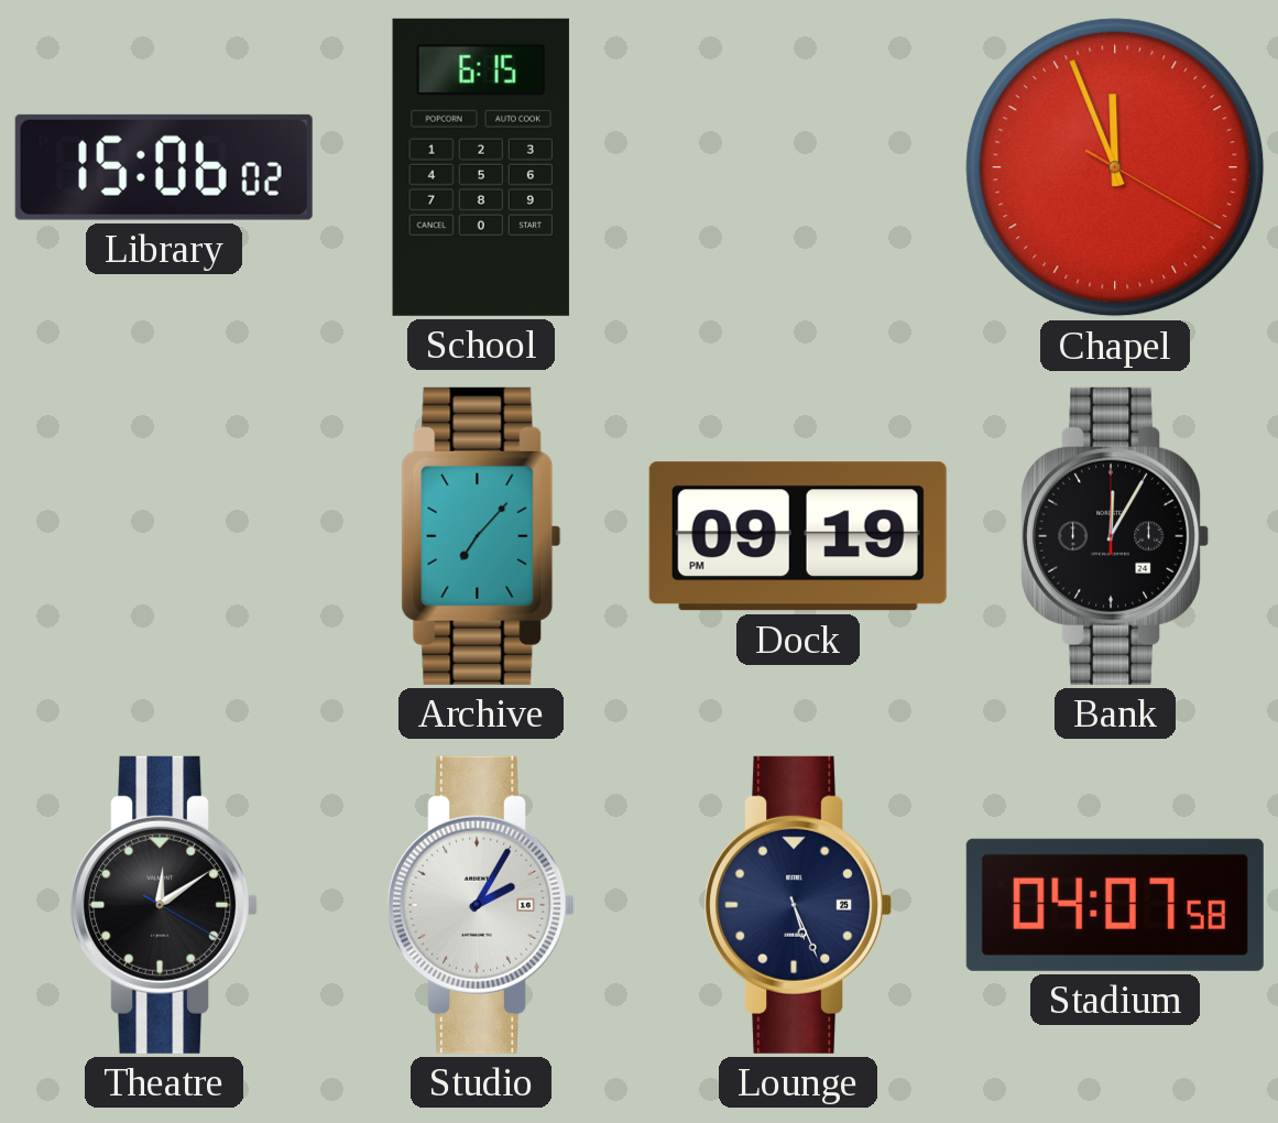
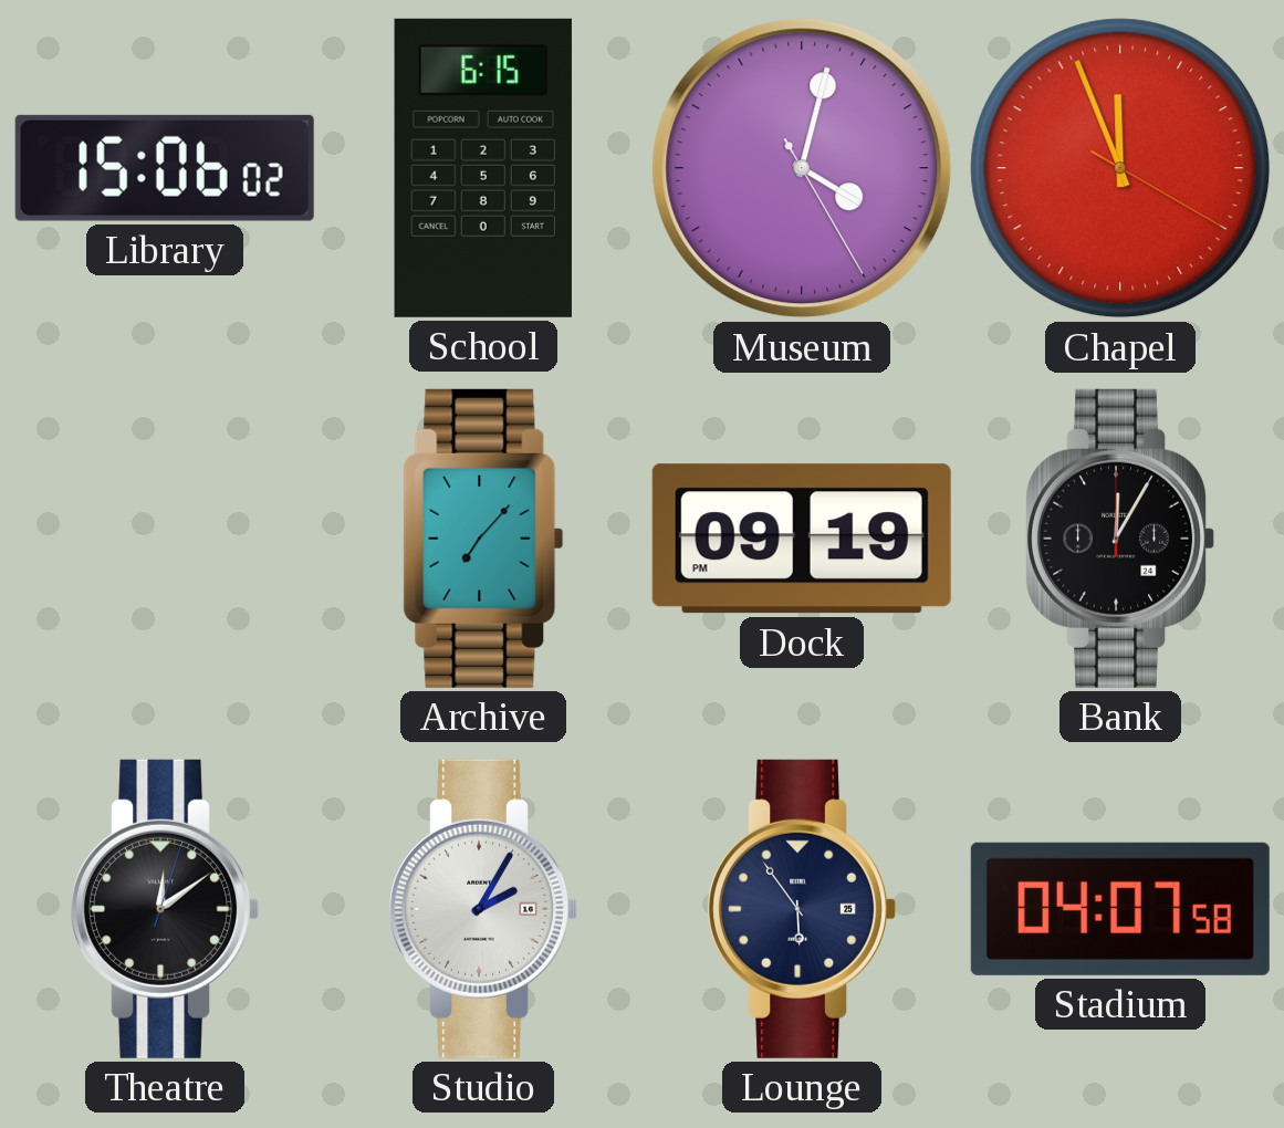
Museum: none -> 4:02
Theatre: 12:09:20 -> 12:09:03
Lounge: 5:26 -> 5:54
